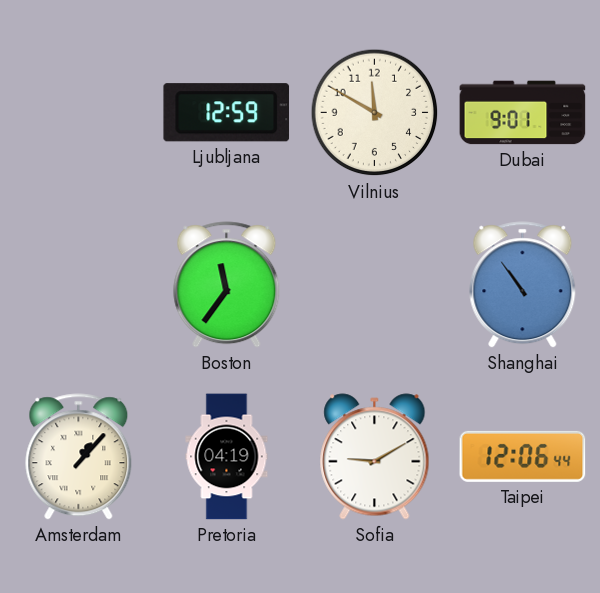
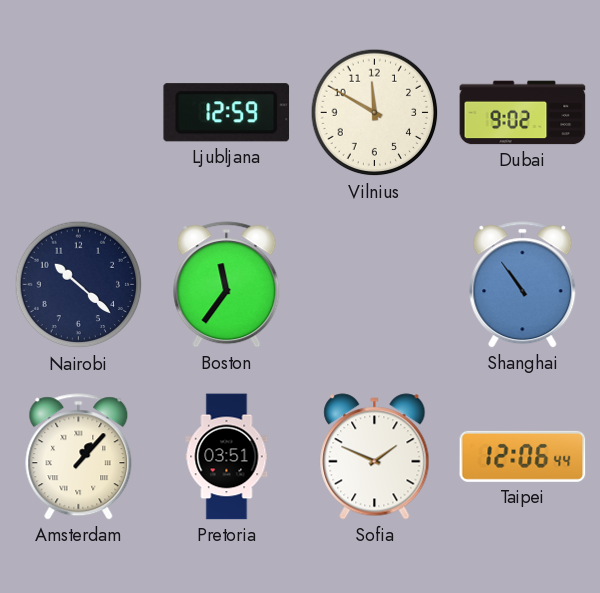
Dubai: 9:01 -> 9:02
Nairobi: none -> 10:22
Pretoria: 04:19 -> 03:51
Sofia: 9:10 -> 1:49
